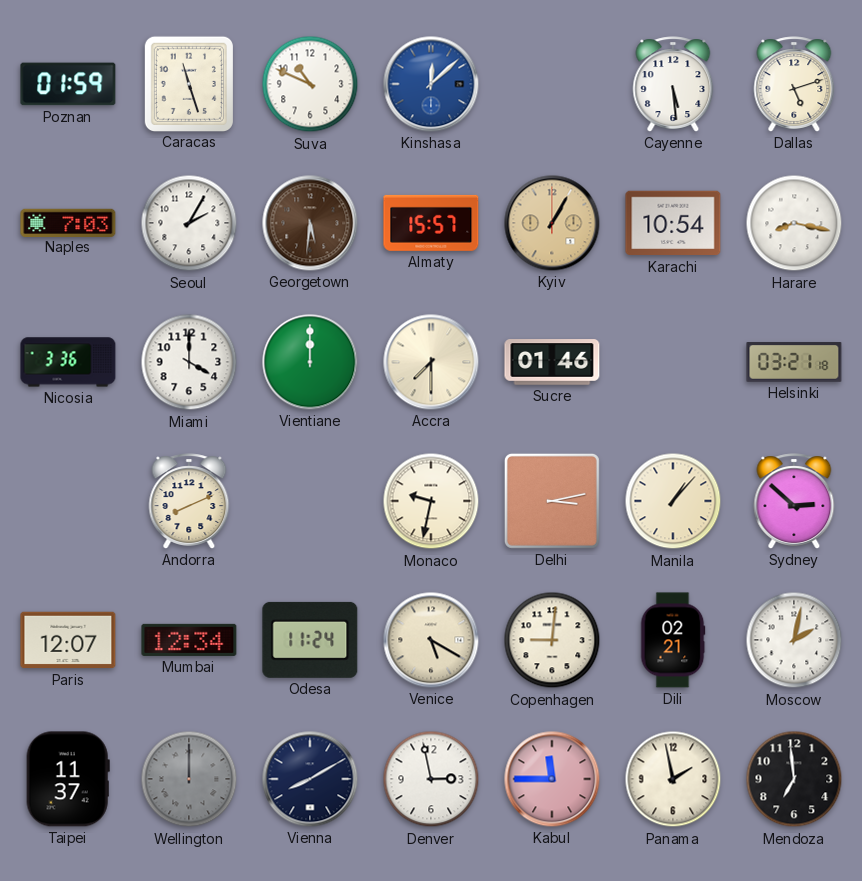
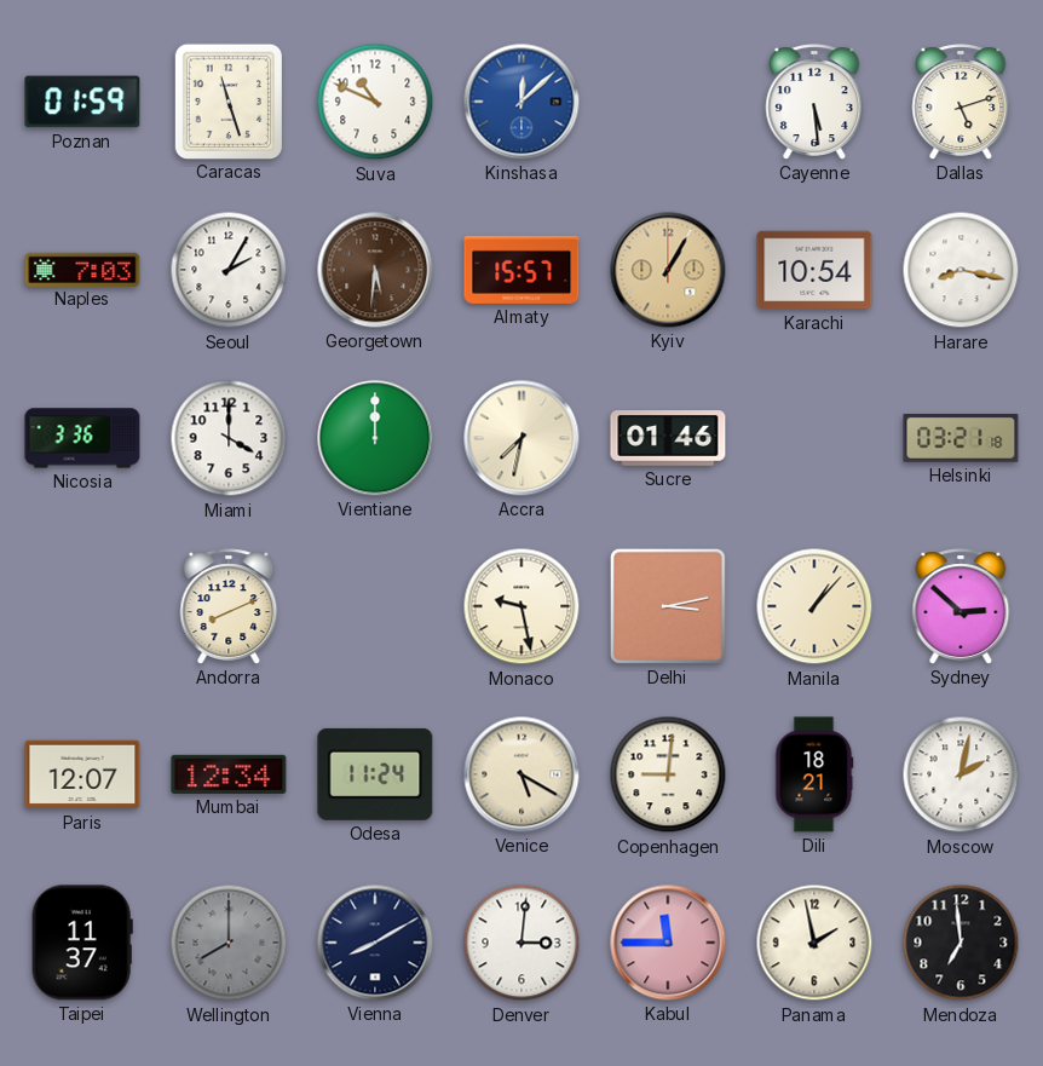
Accra: 7:30 -> 7:32
Monaco: 9:32 -> 9:28
Dili: 02:21 -> 18:21
Wellington: 12:00 -> 8:00
Denver: 2:58 -> 3:01
